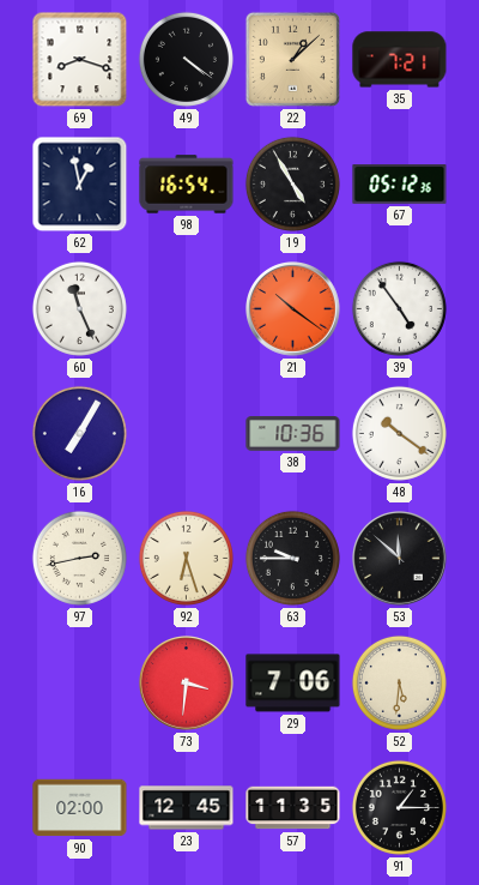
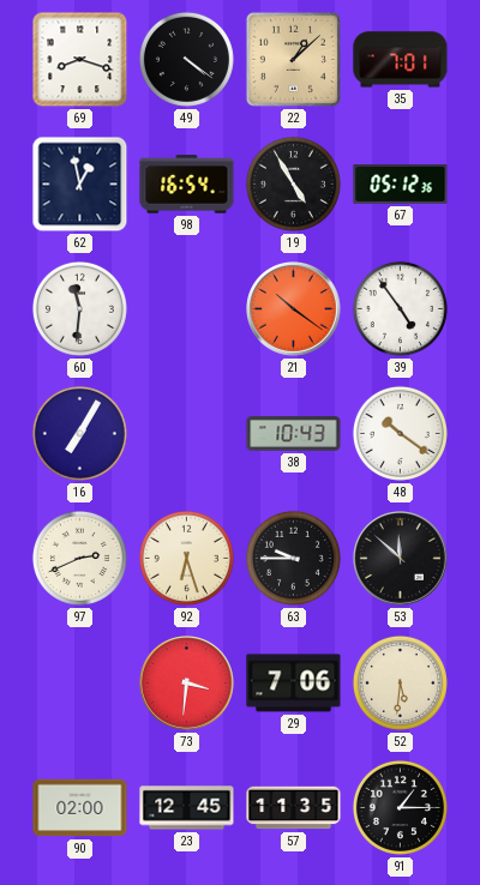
35: 7:21 -> 7:01
60: 11:26 -> 11:31
38: 10:36 -> 10:43
97: 2:43 -> 2:41
